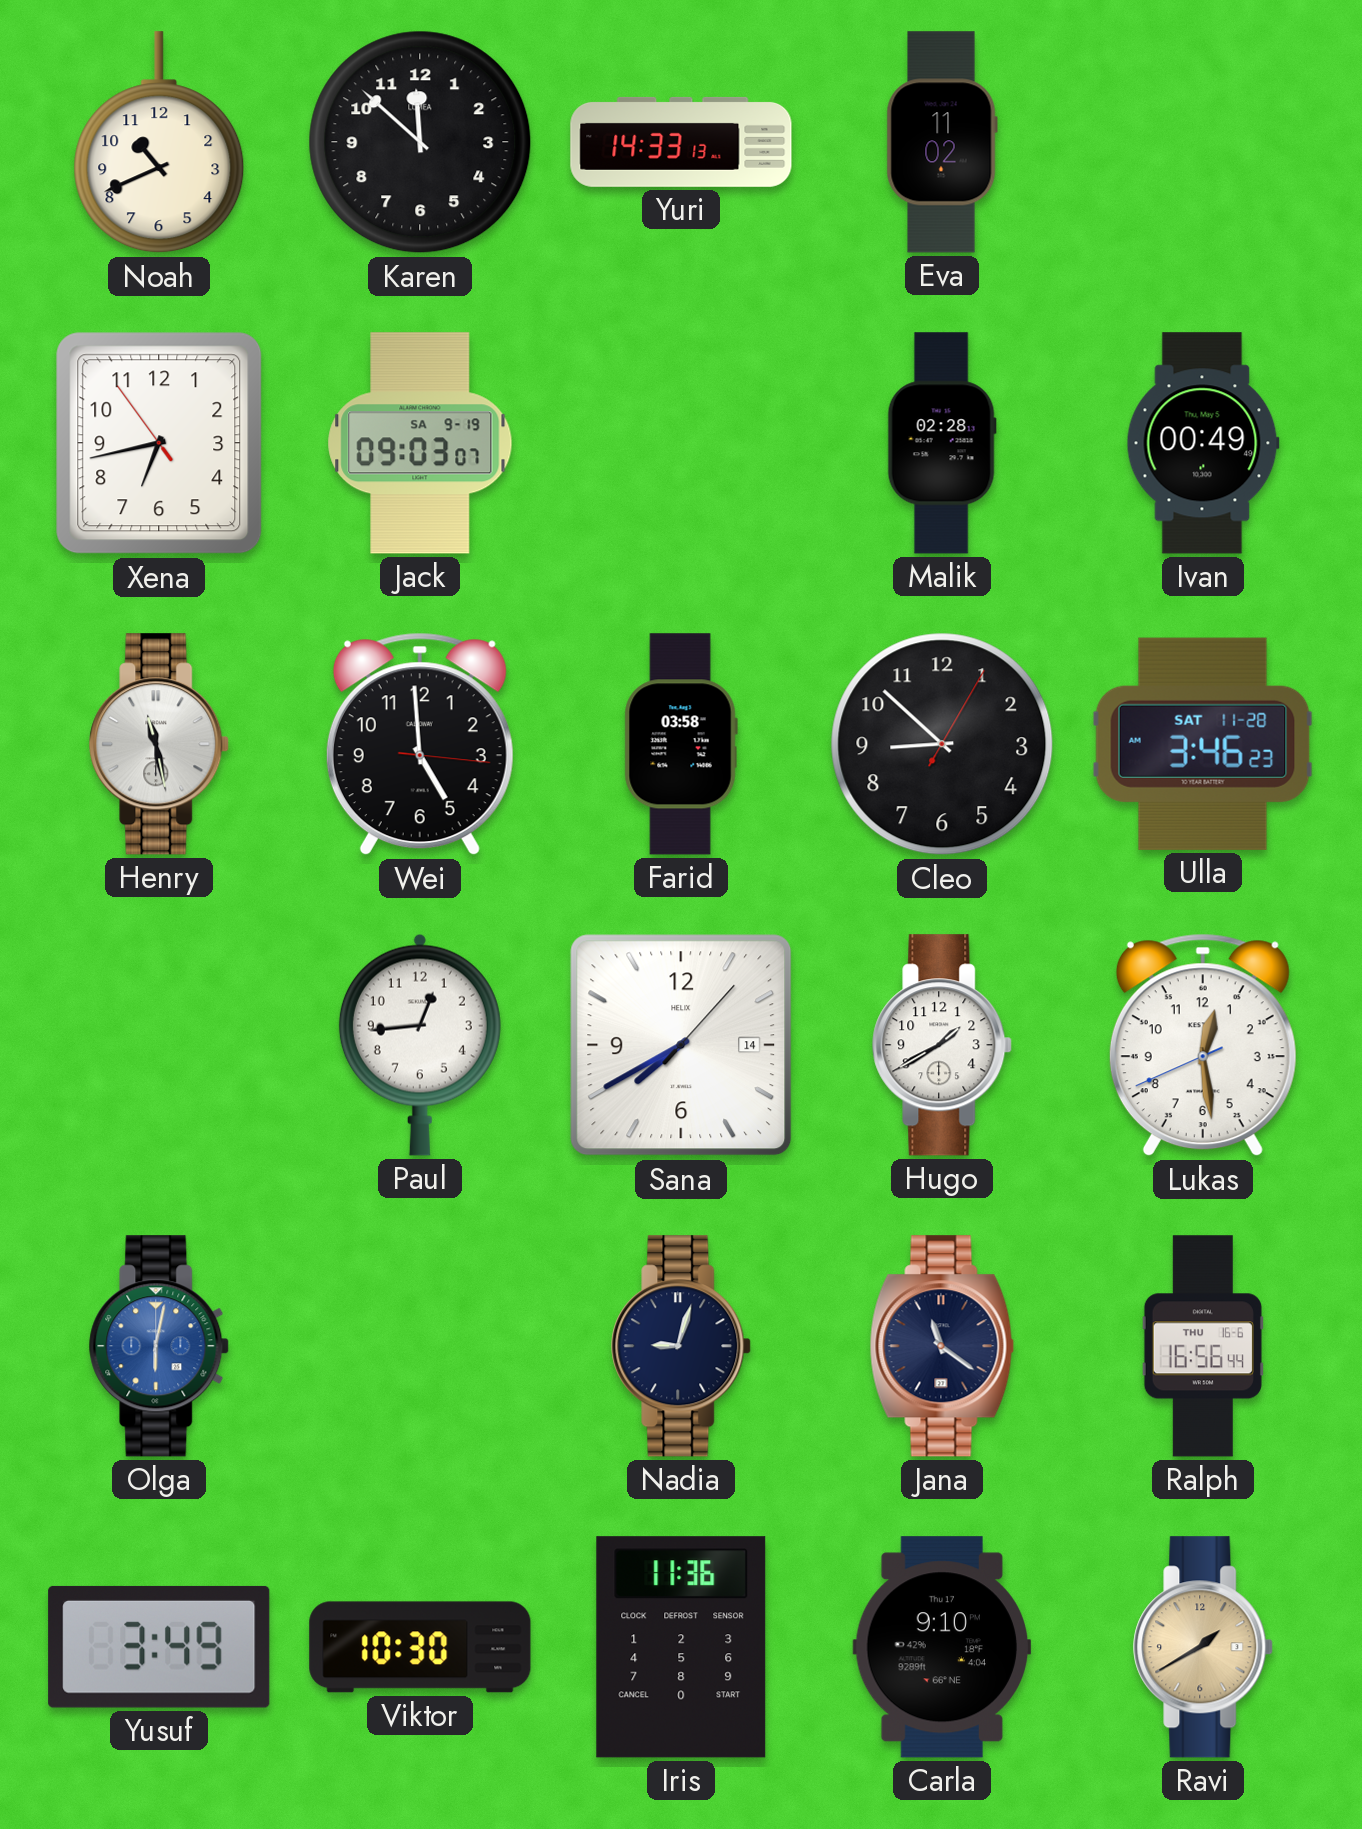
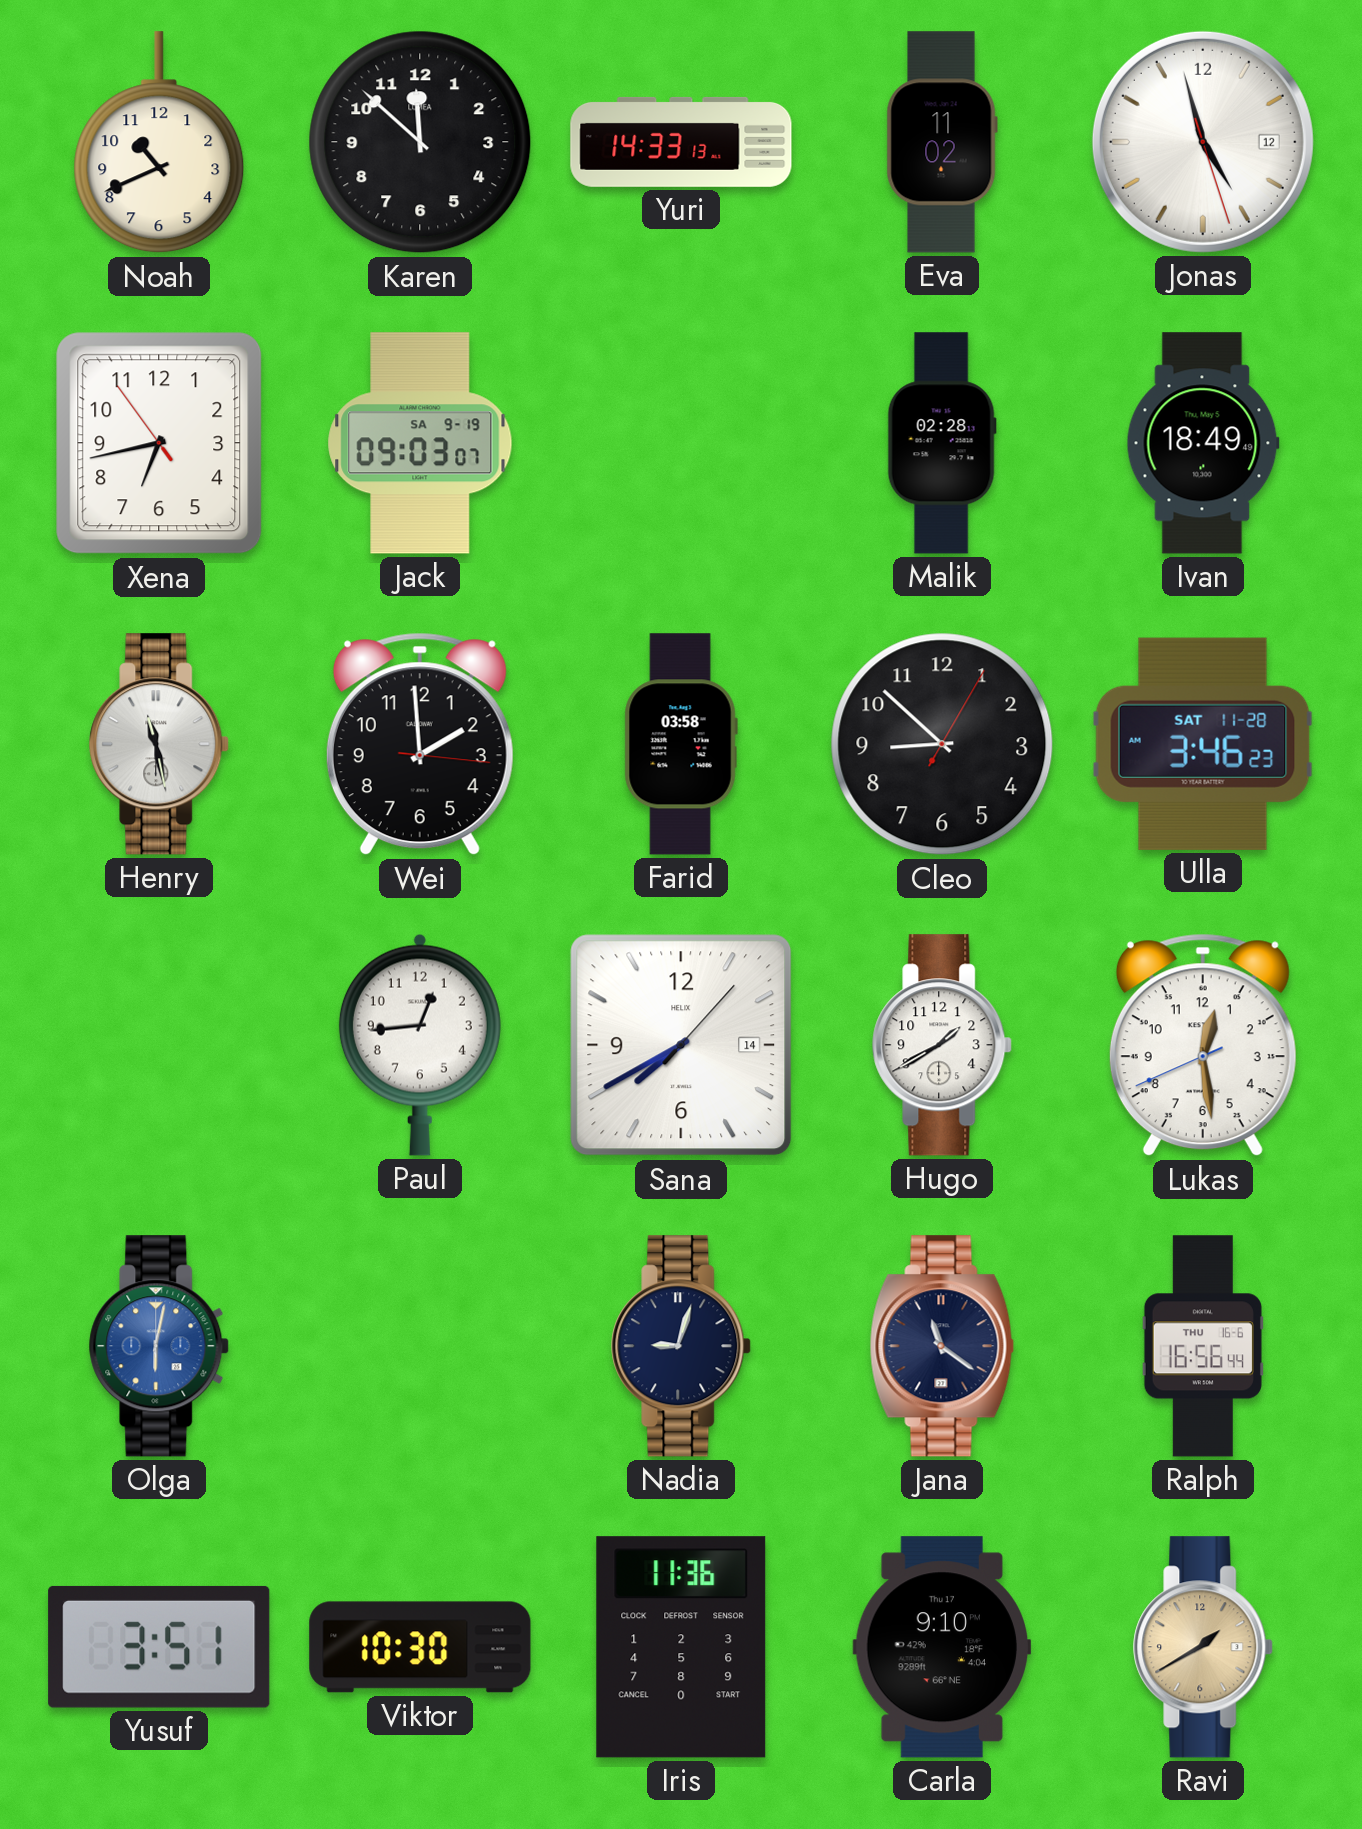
Jonas: none -> 4:57
Ivan: 00:49 -> 18:49
Wei: 4:59 -> 1:59
Yusuf: 3:49 -> 3:51
